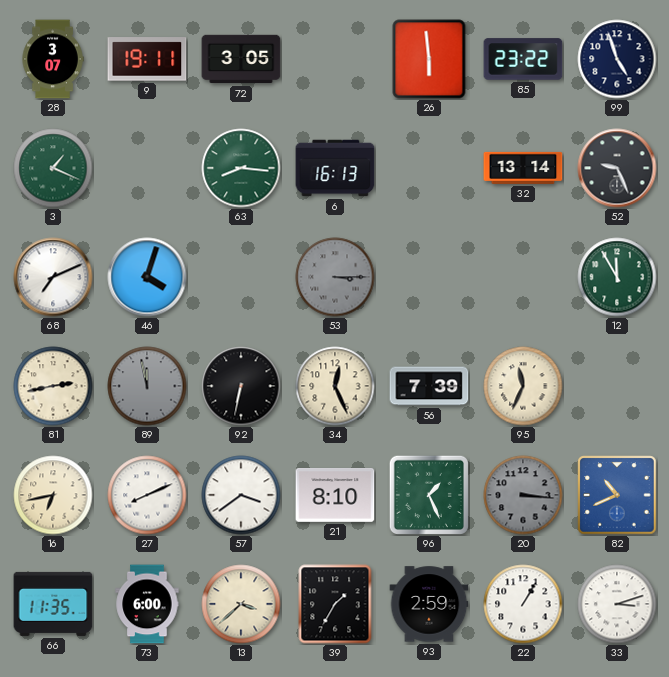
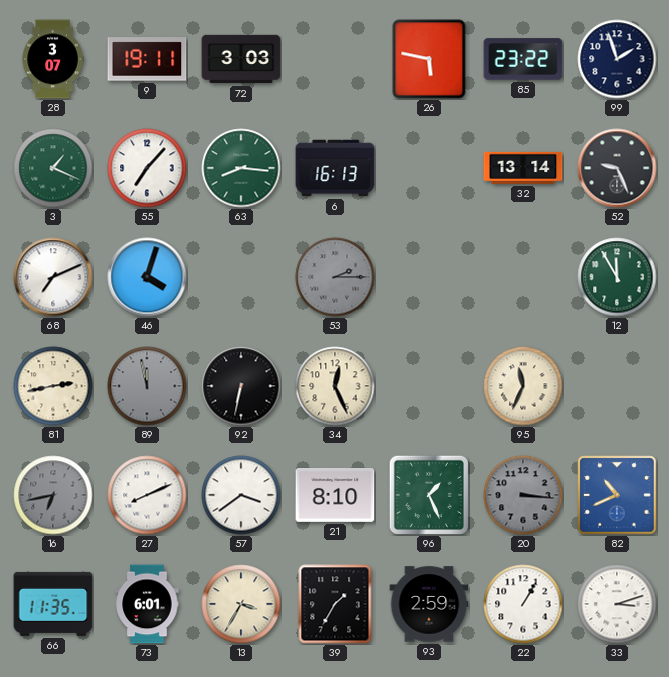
72: 3:05 -> 3:03
26: 5:59 -> 5:47
99: 4:57 -> 1:57
55: none -> 7:07
53: 3:15 -> 2:15
56: 7:39 -> none
16 dial: cream -> grey
73: 6:00 -> 6:01
13: 3:38 -> 3:35
